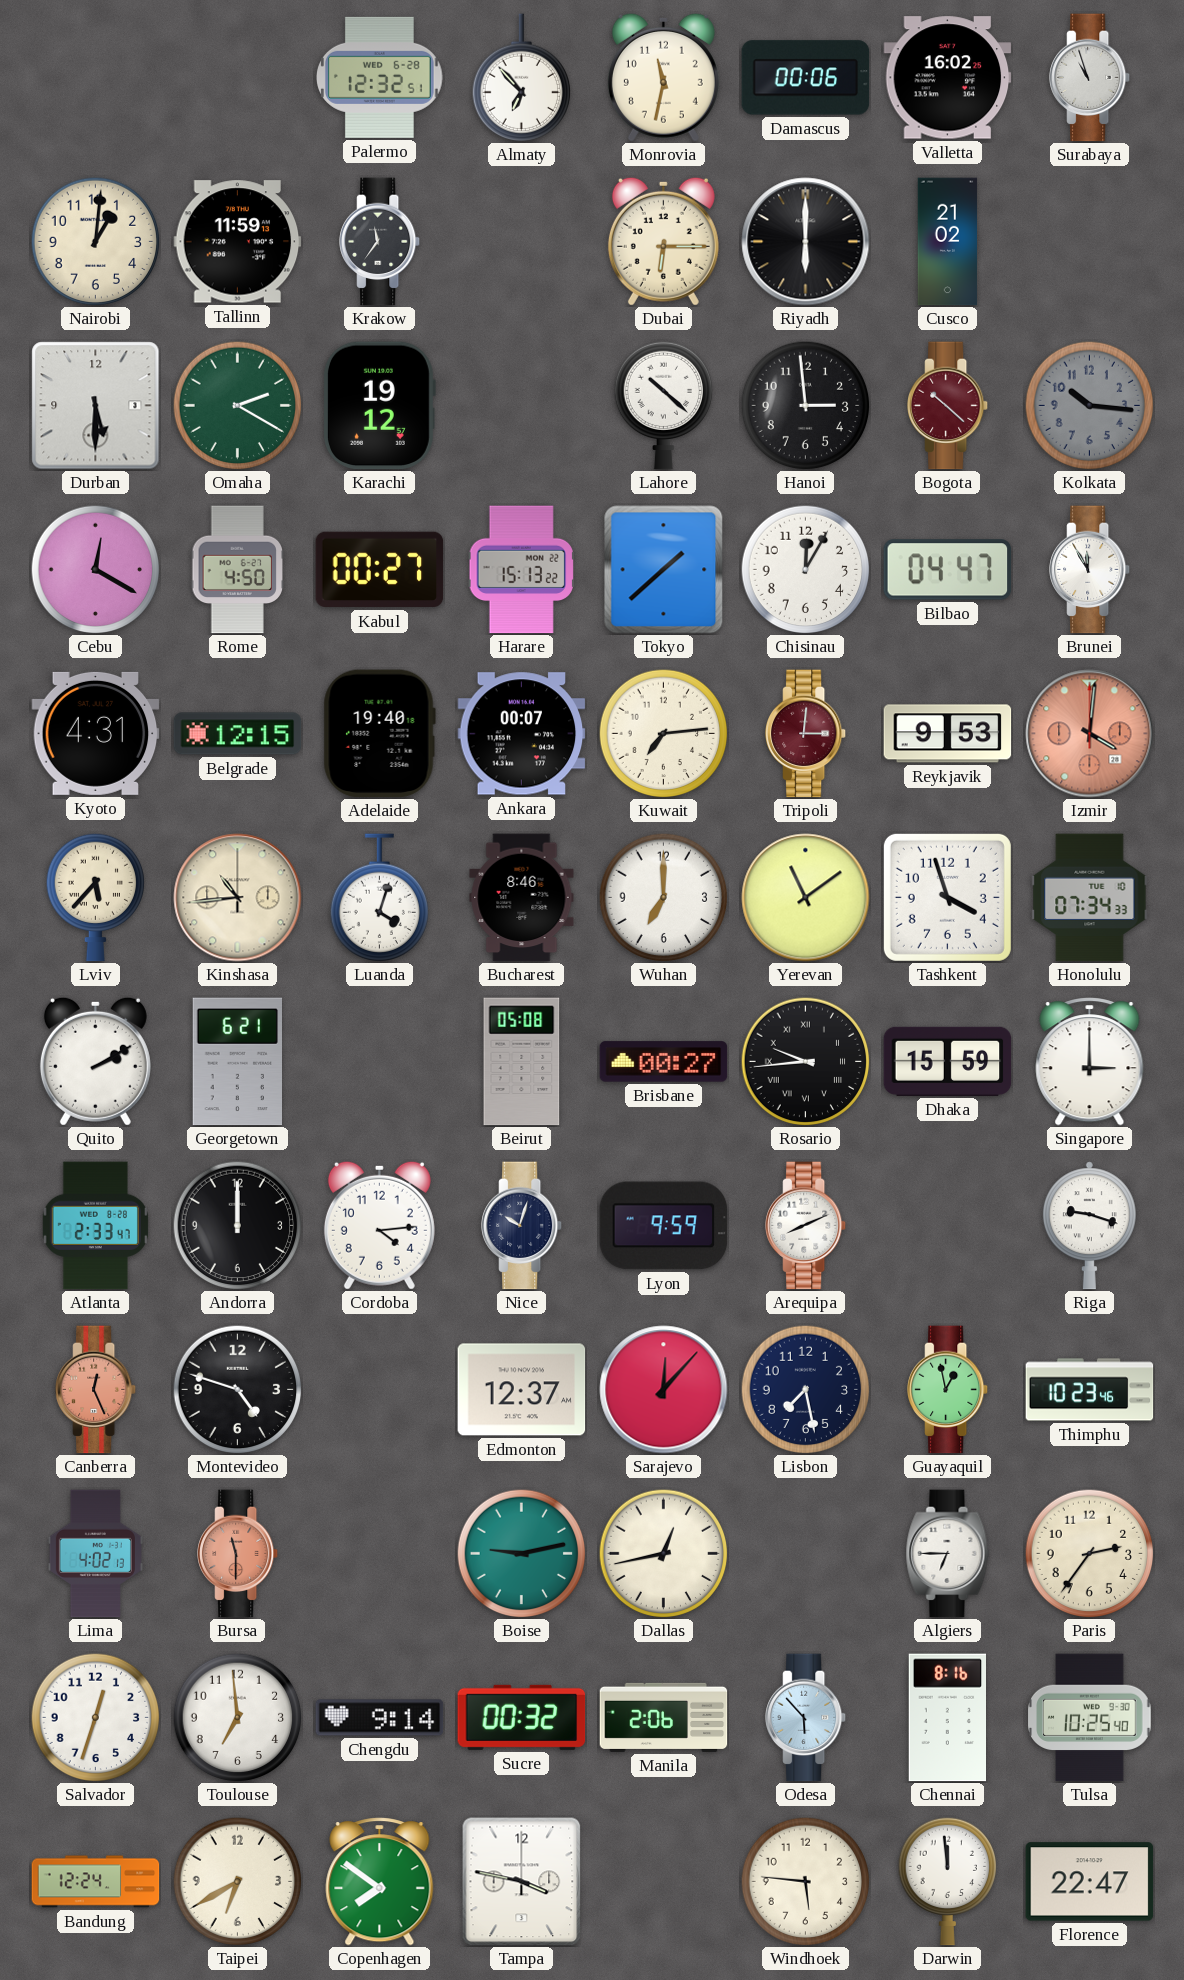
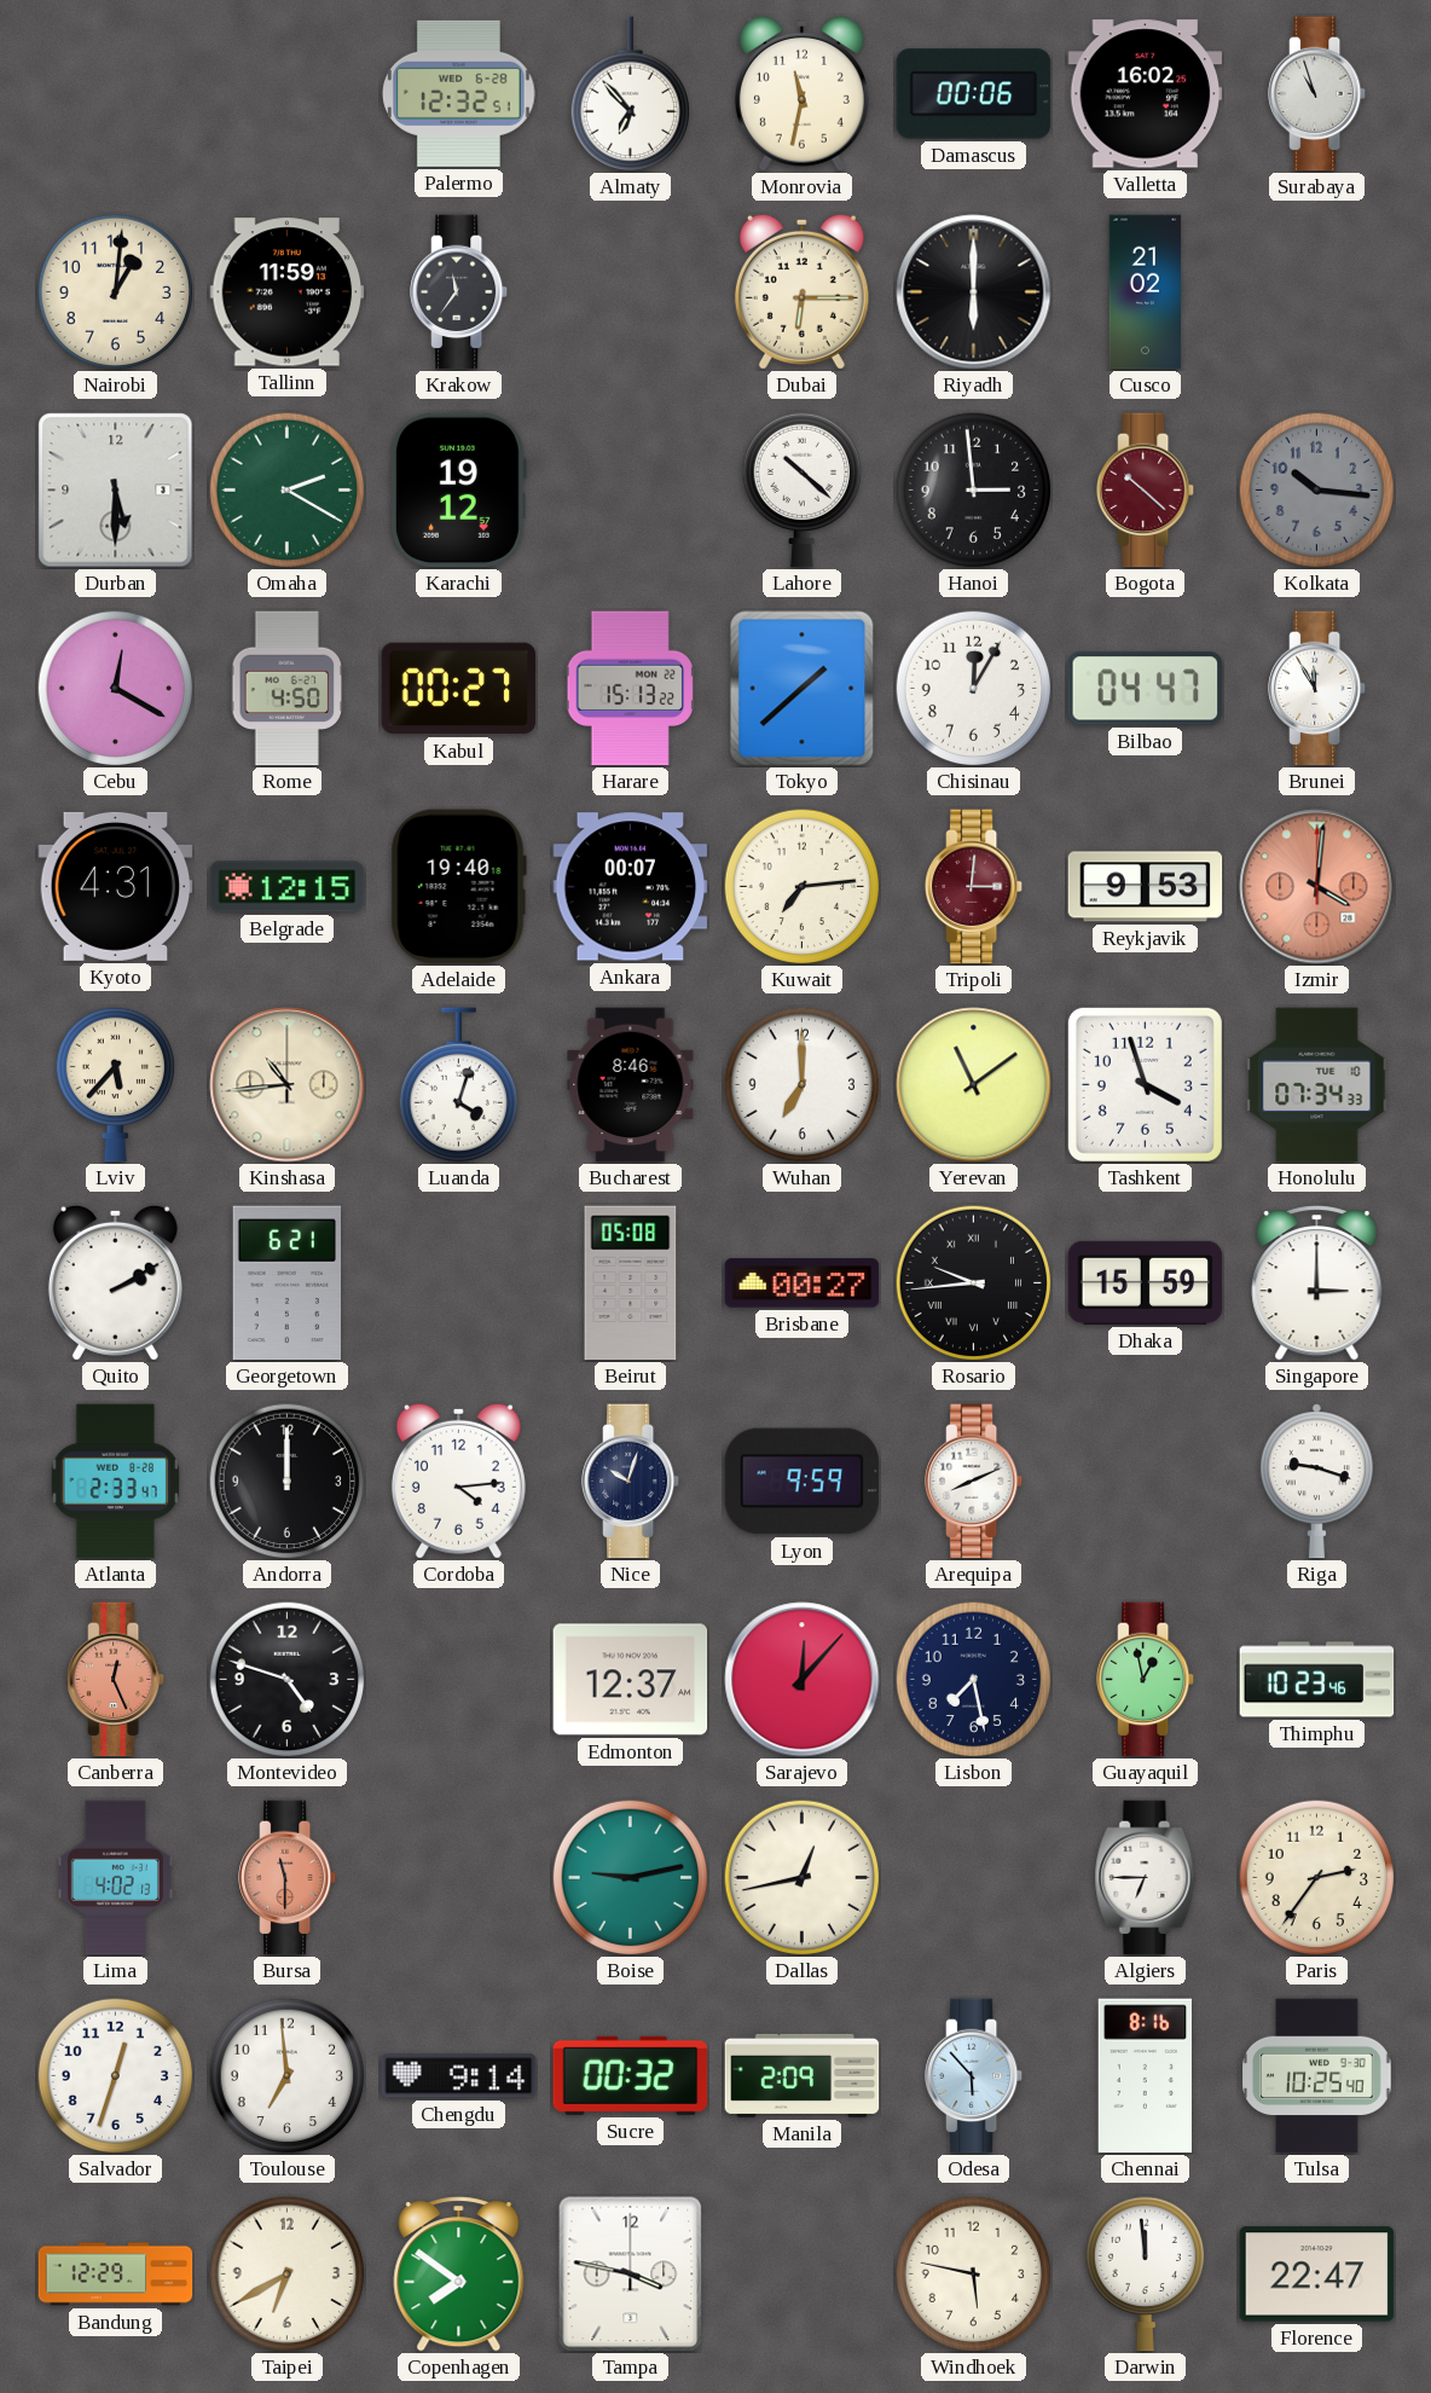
Manila: 2:06 -> 2:09
Bandung: 12:24 -> 12:29
Windhoek: 5:46 -> 5:47
